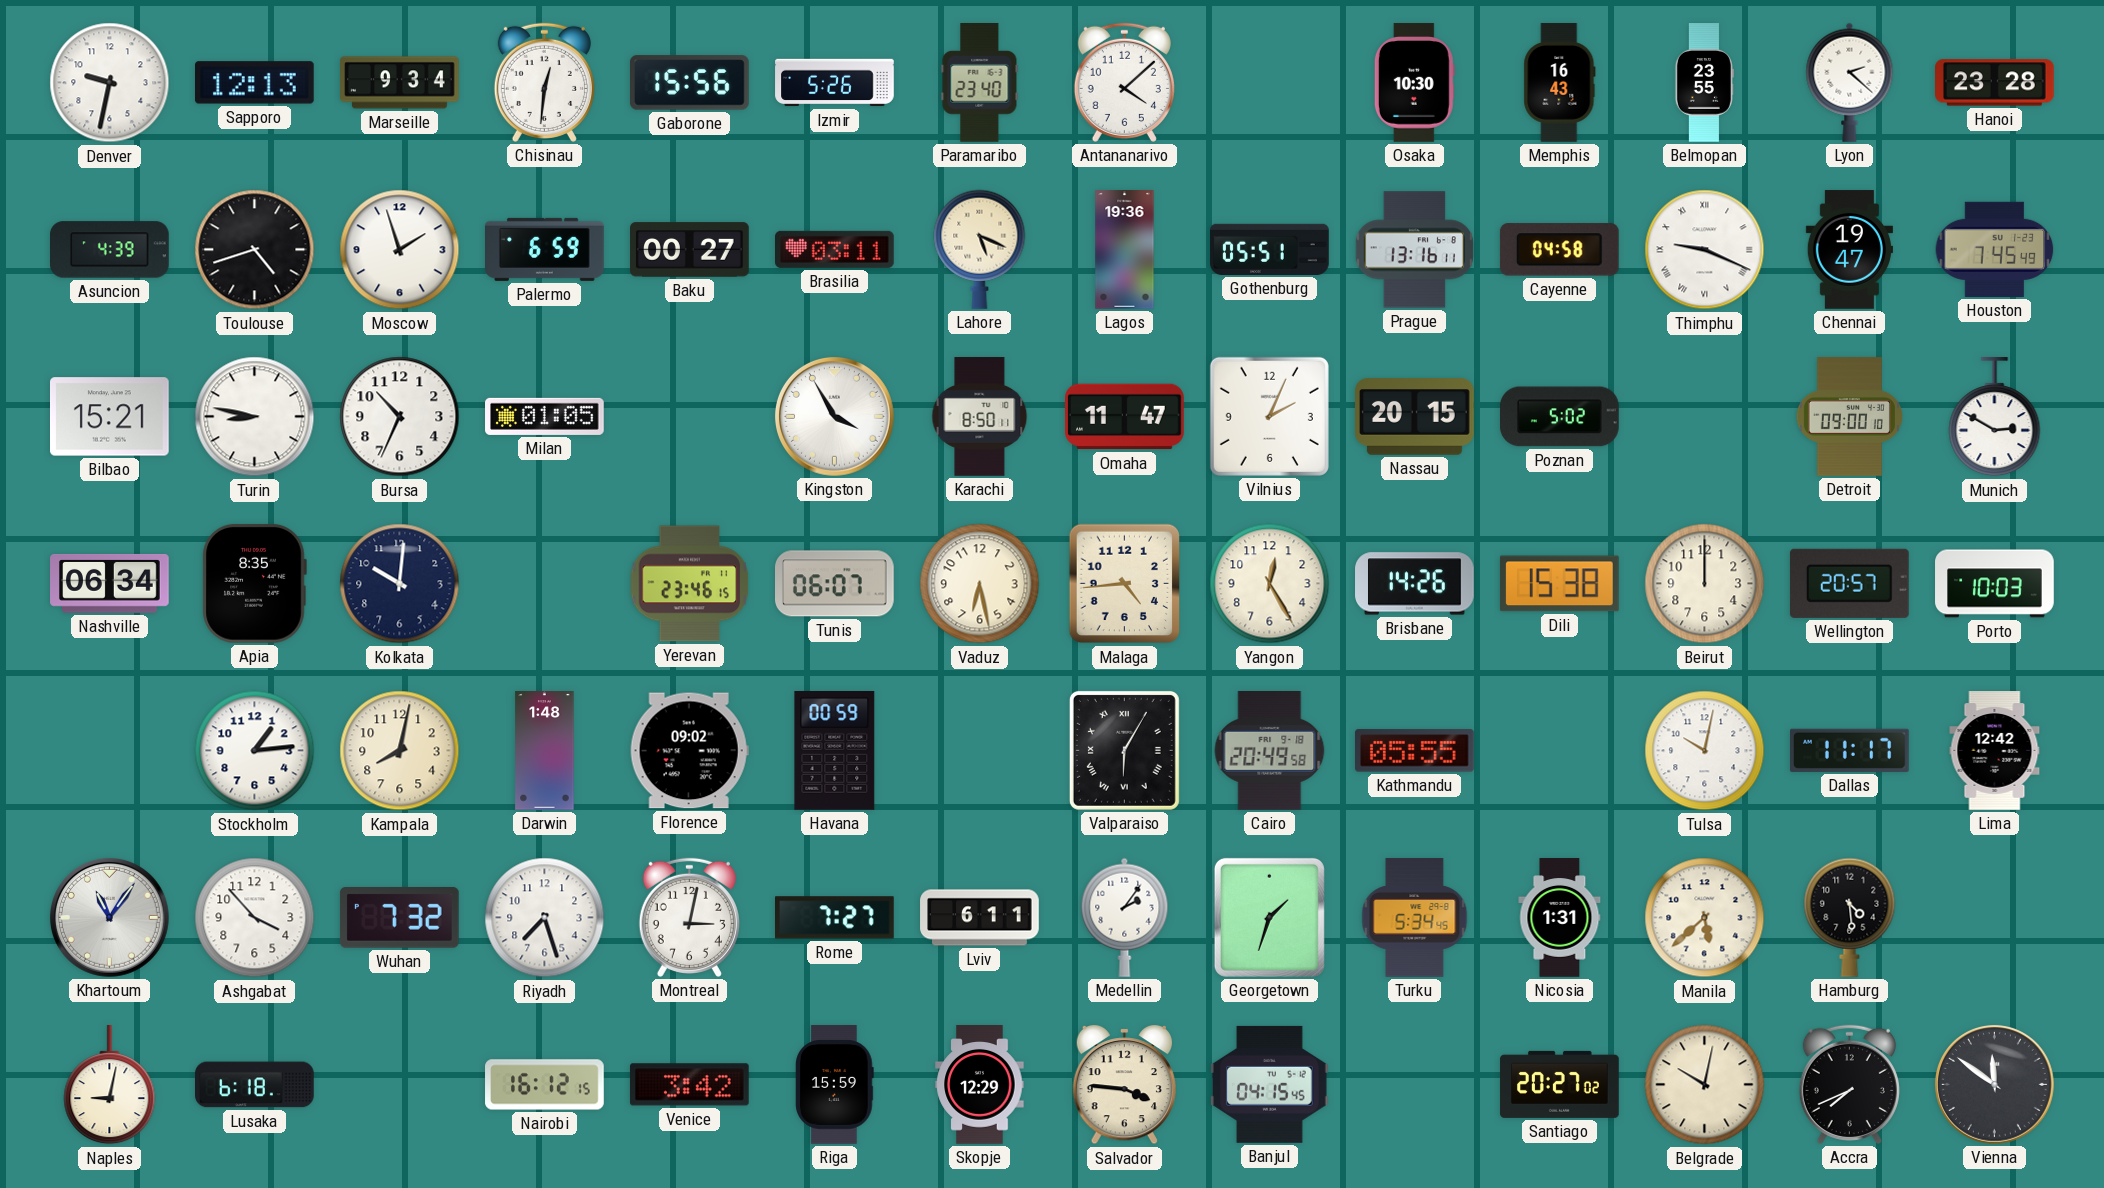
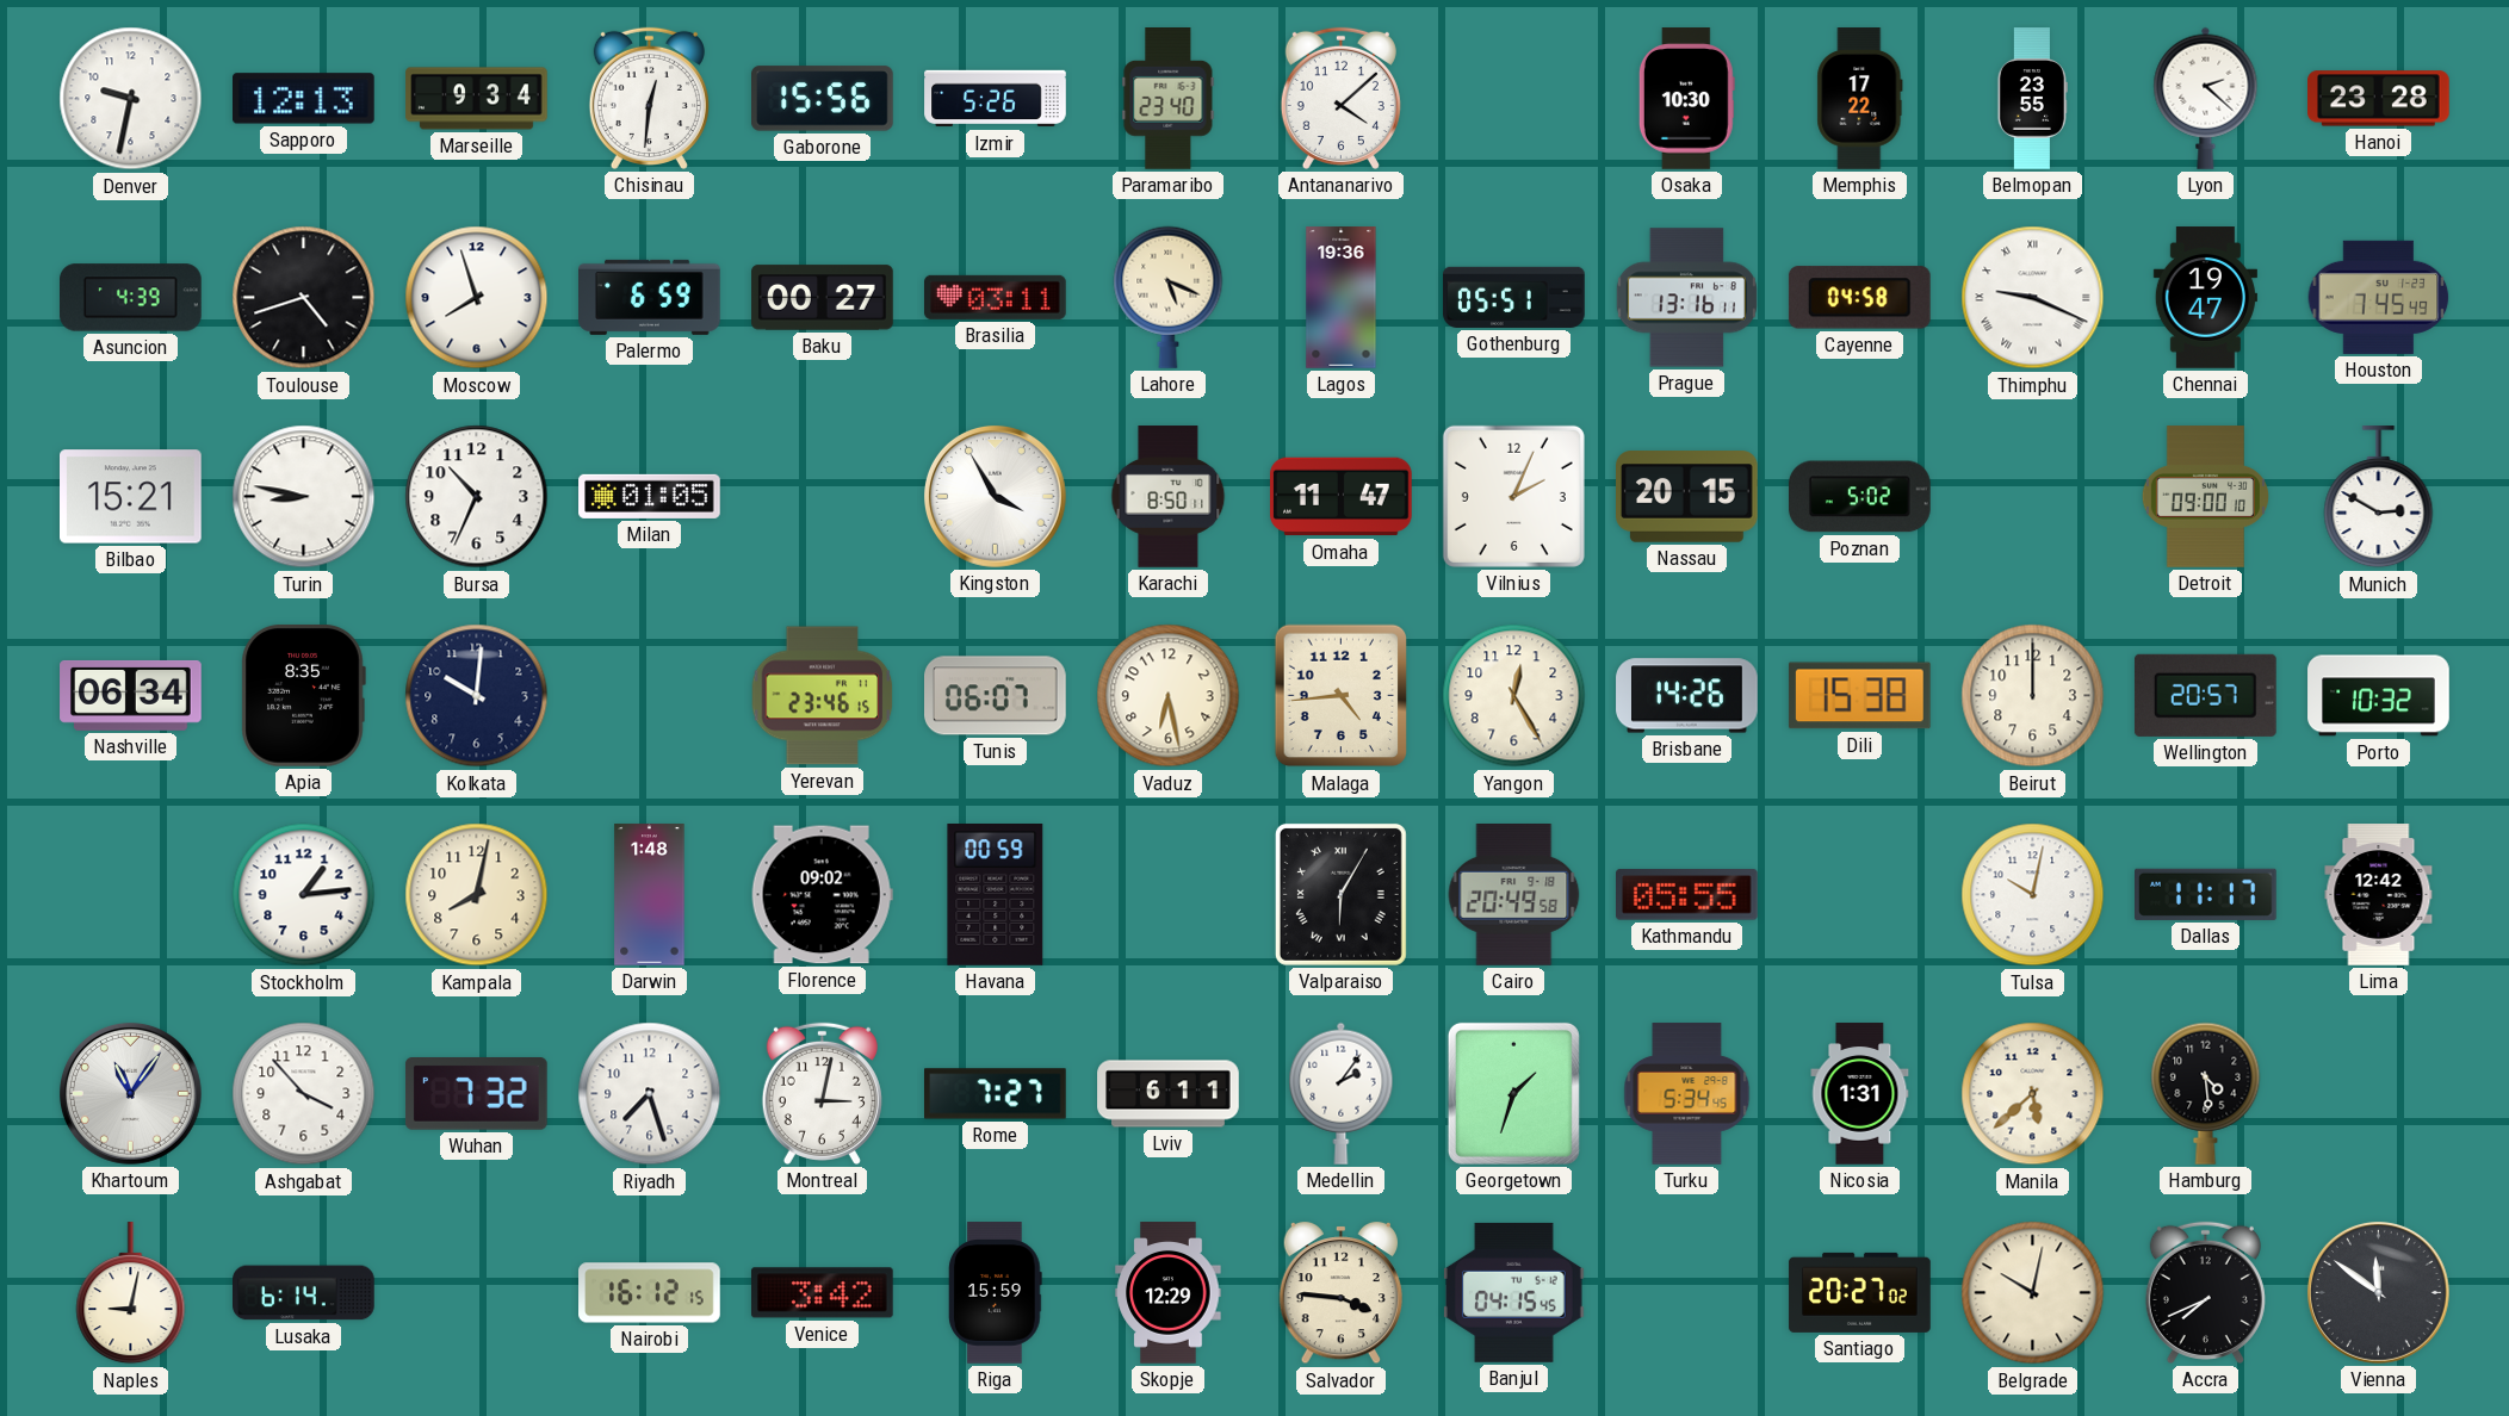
Memphis: 16:43 -> 17:22
Moscow: 1:57 -> 7:57
Porto: 10:03 -> 10:32
Lusaka: 6:18 -> 6:14
